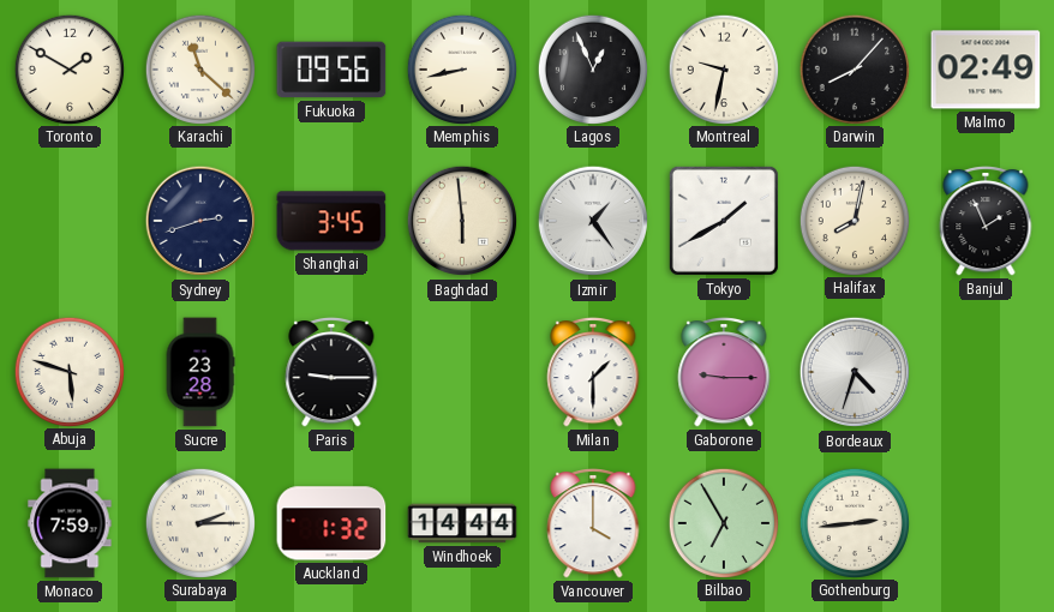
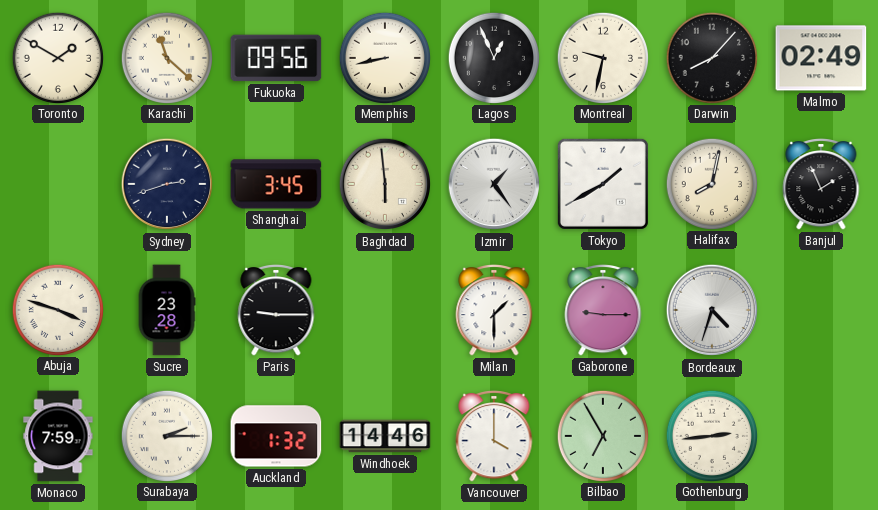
Abuja: 5:48 -> 3:48
Windhoek: 14:44 -> 14:46
